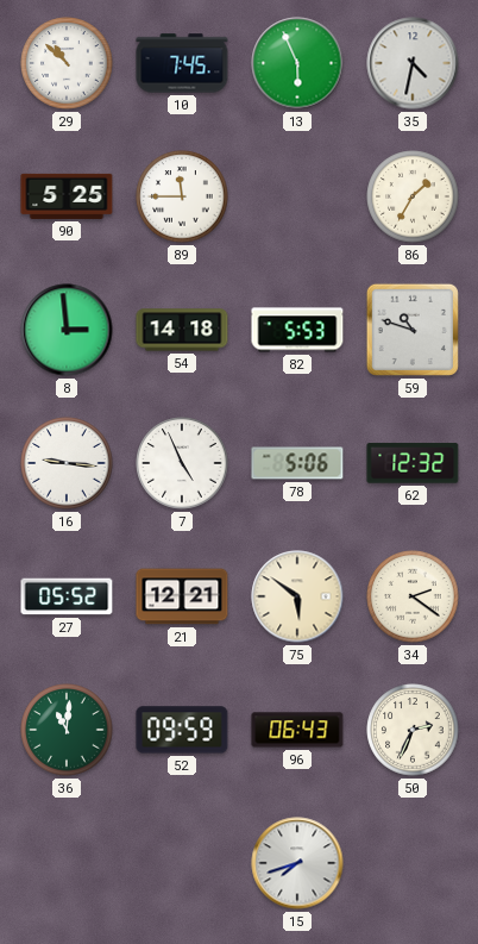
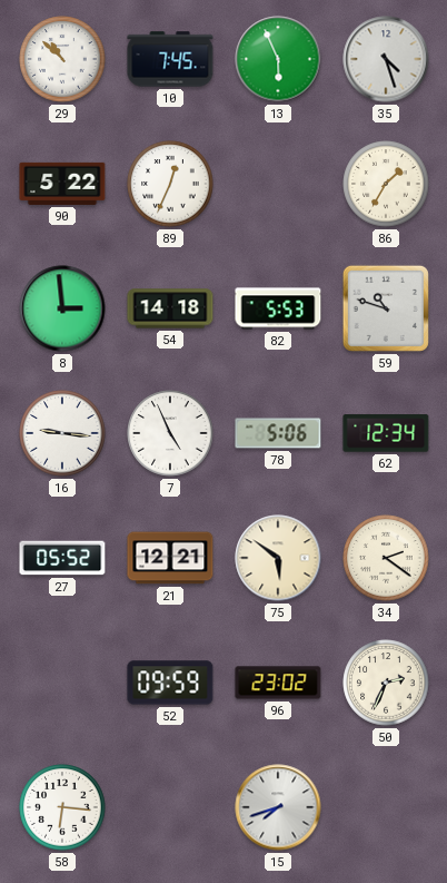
35: 4:32 -> 4:27
90: 5:25 -> 5:22
89: 11:45 -> 12:34
62: 12:32 -> 12:34
36: 11:01 -> none
96: 06:43 -> 23:02
58: none -> 6:16
